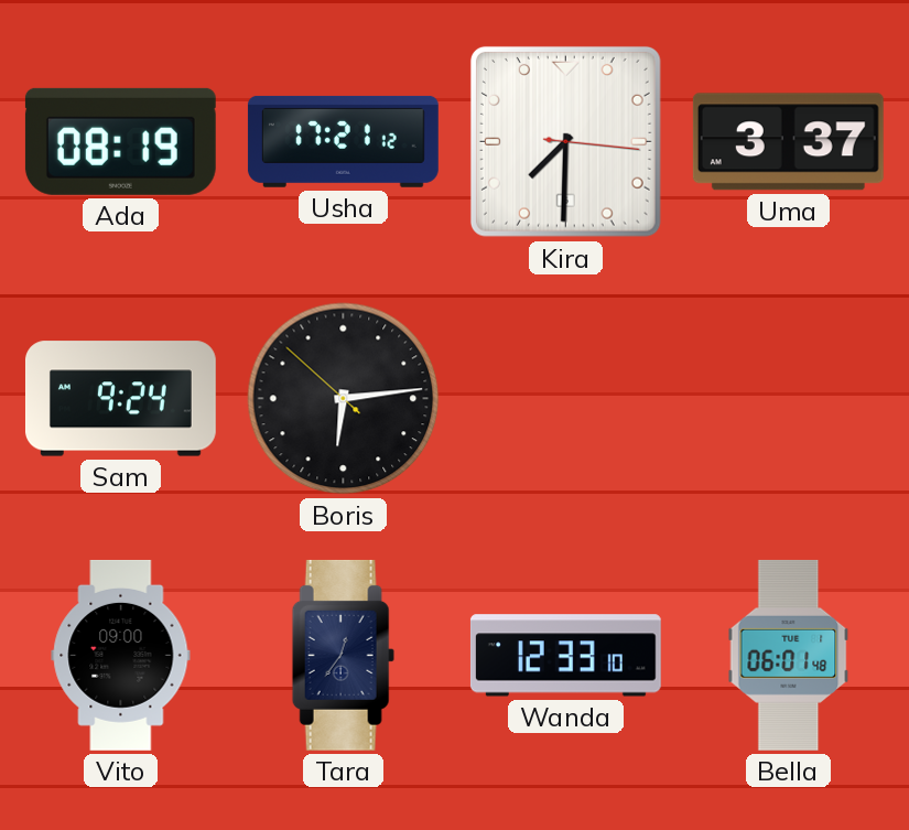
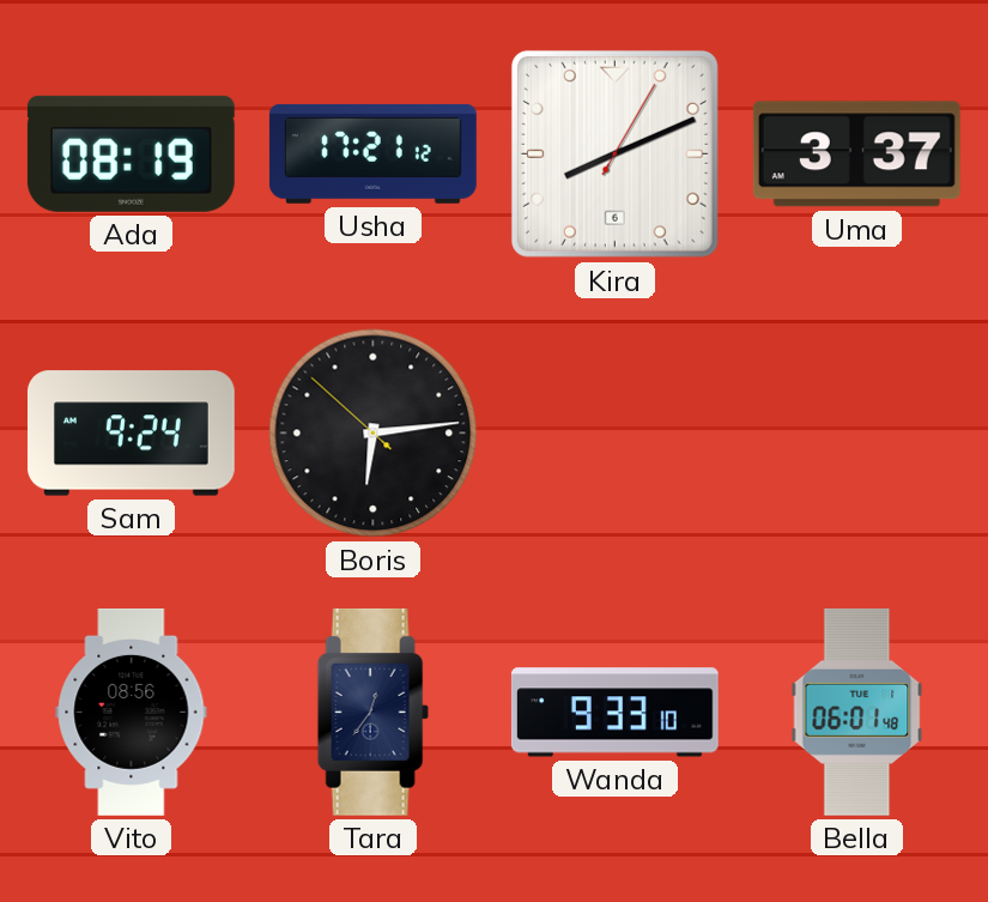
Kira: 7:30 -> 8:11
Vito: 09:00 -> 08:56
Wanda: 12:33 -> 9:33
